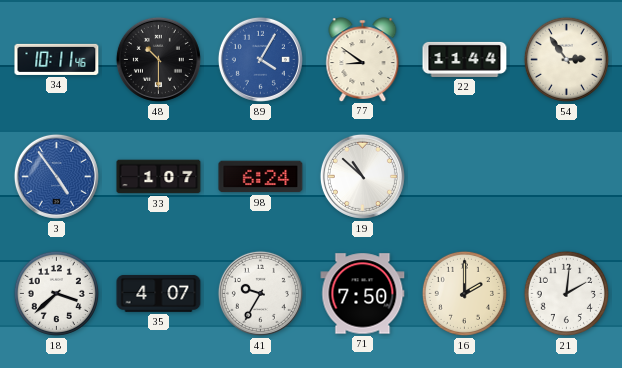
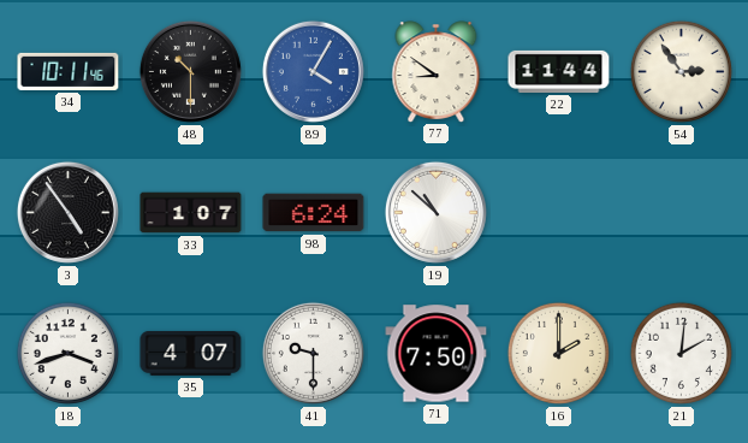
3 dial: blue -> black
18: 3:38 -> 3:42
41: 9:35 -> 9:30
